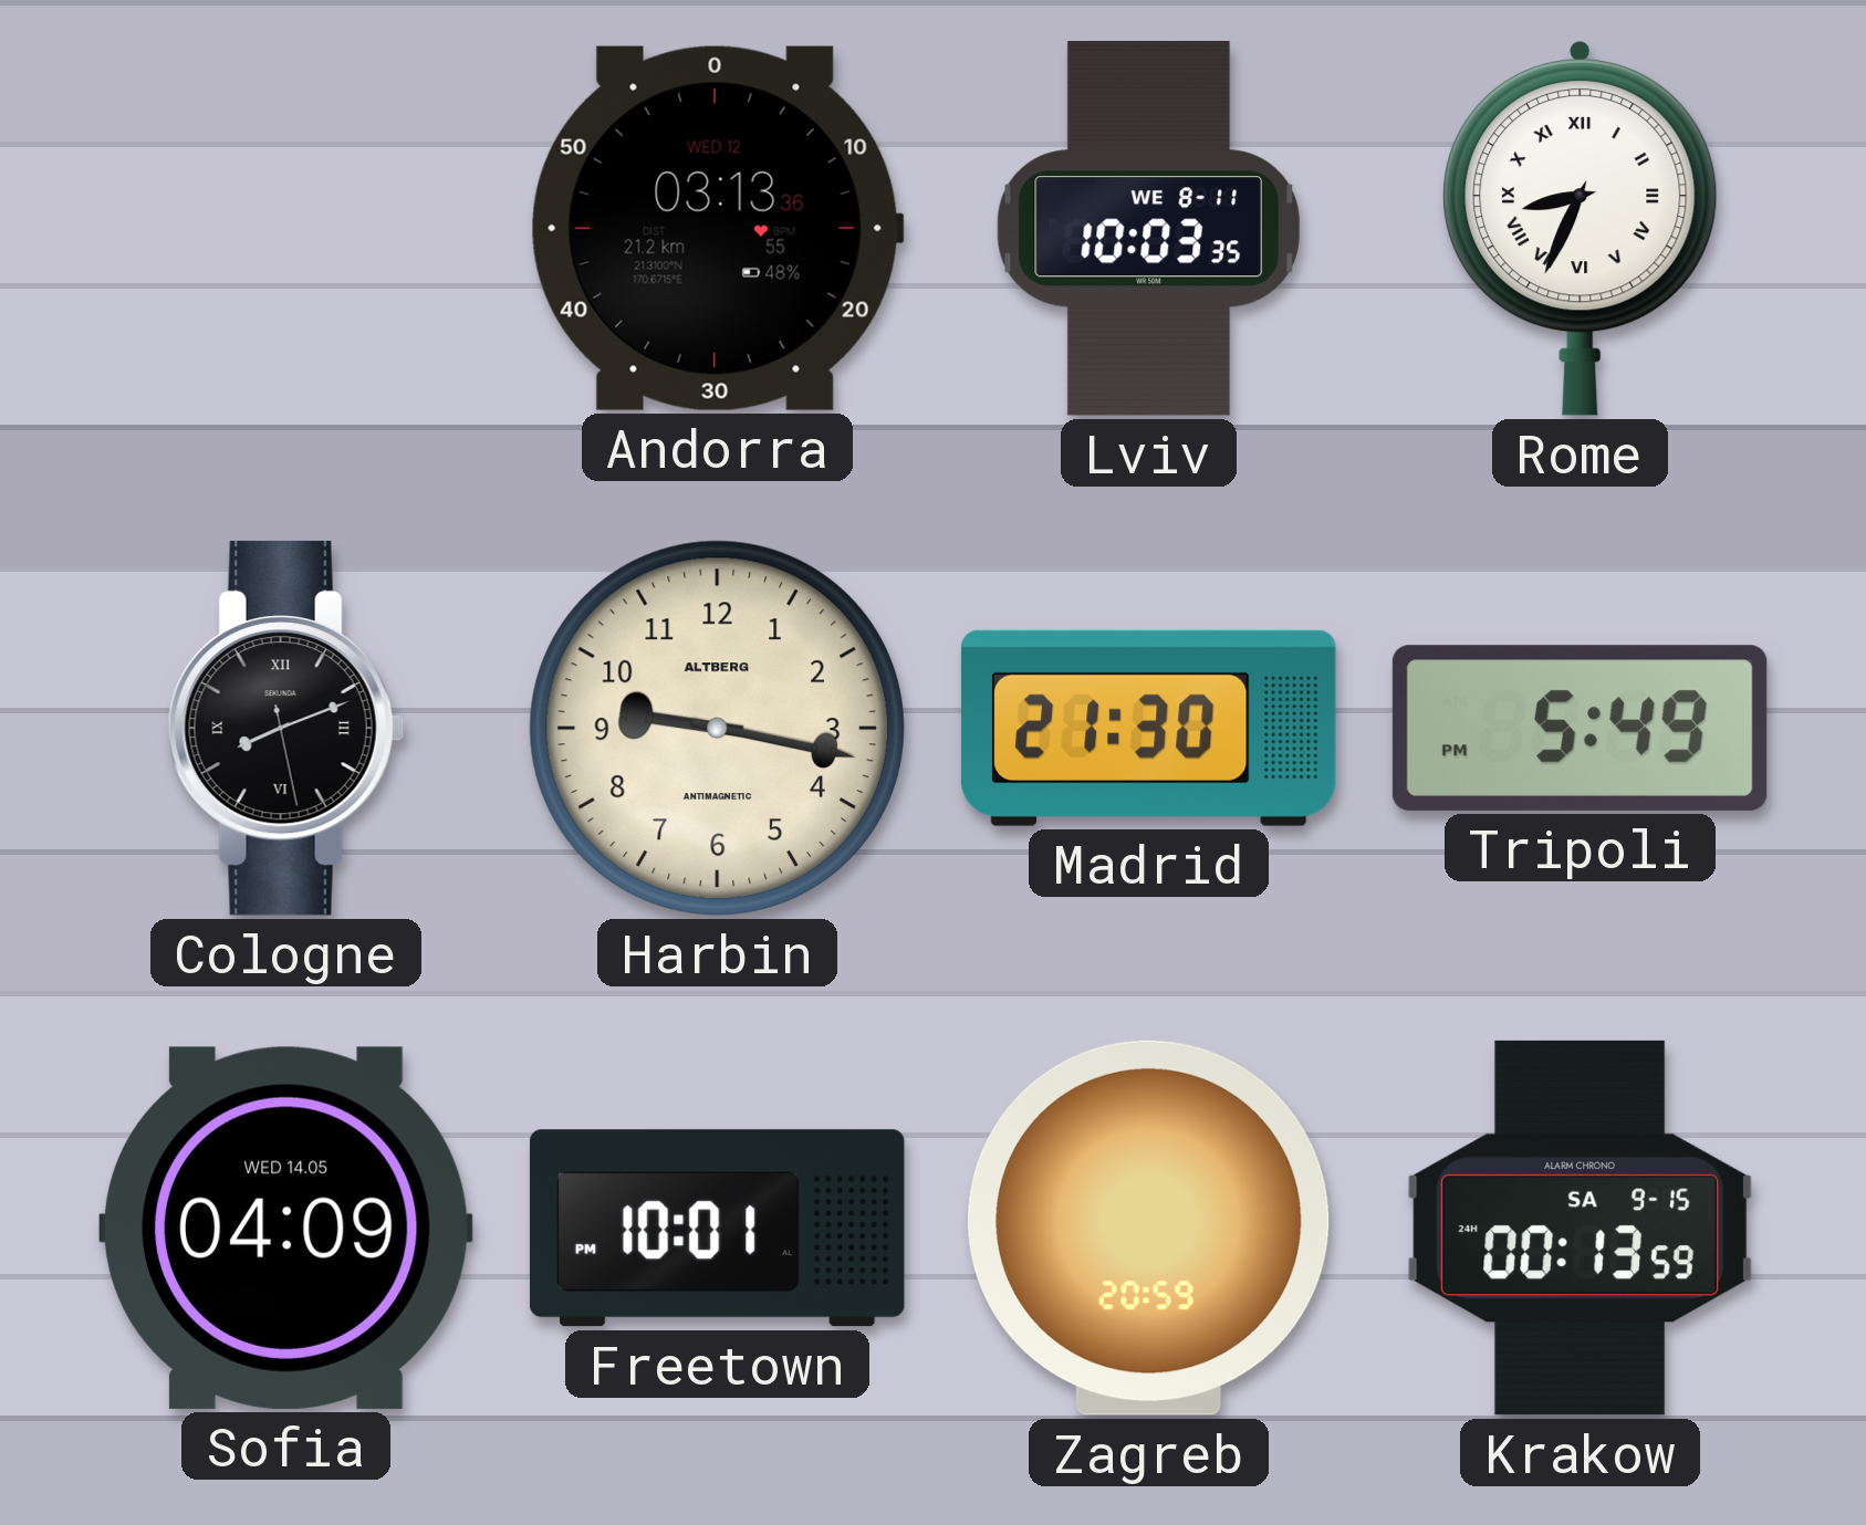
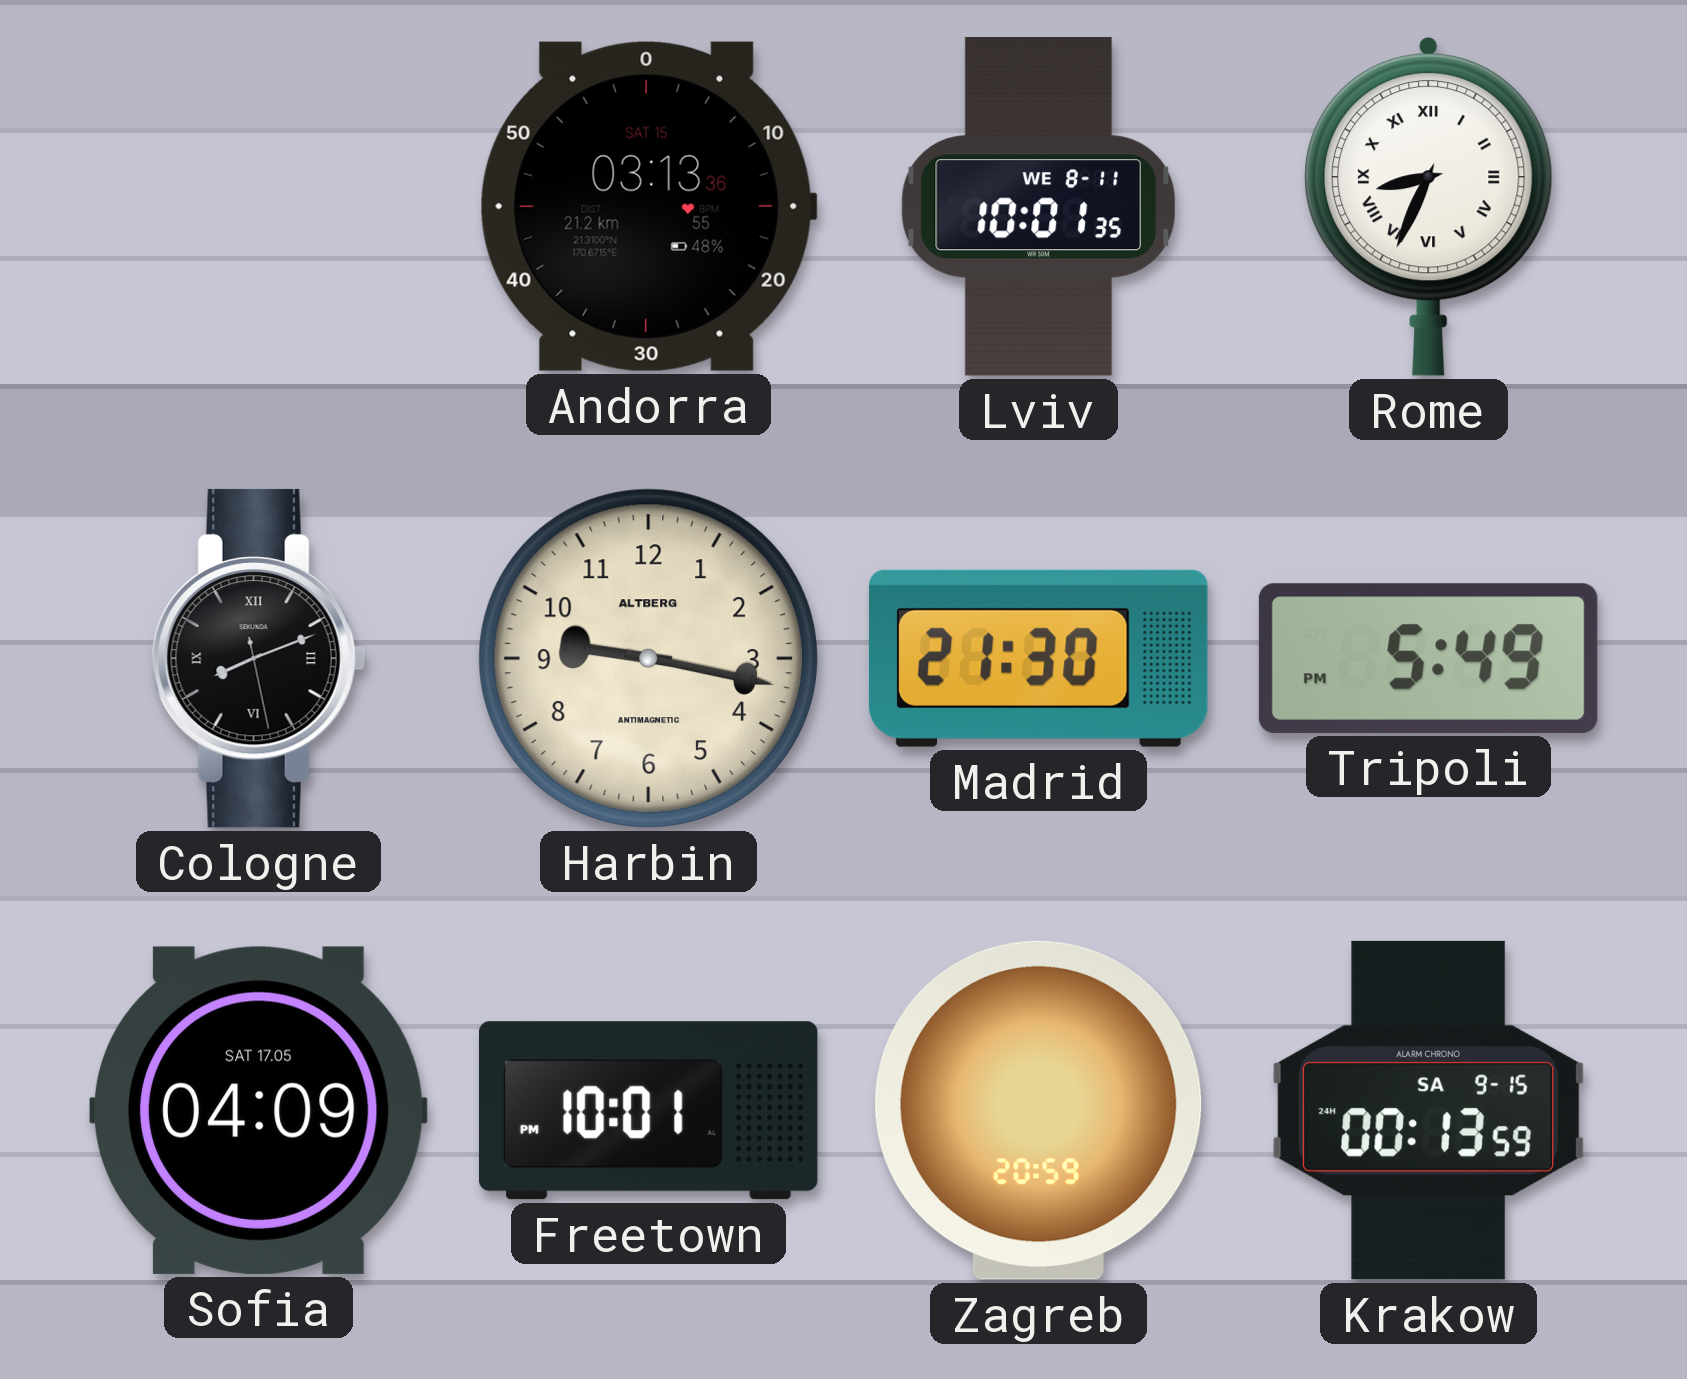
Andorra date: WED 12 -> SAT 15
Lviv: 10:03 -> 10:01
Sofia date: WED 14.05 -> SAT 17.05
